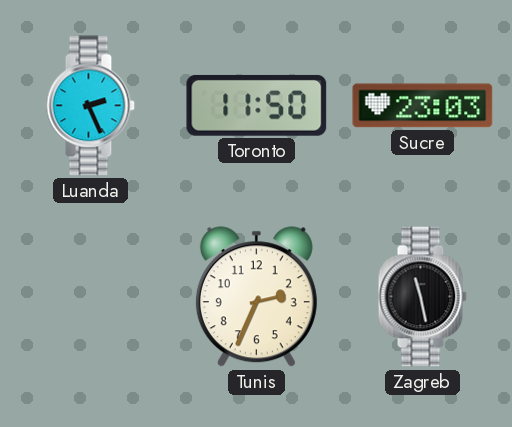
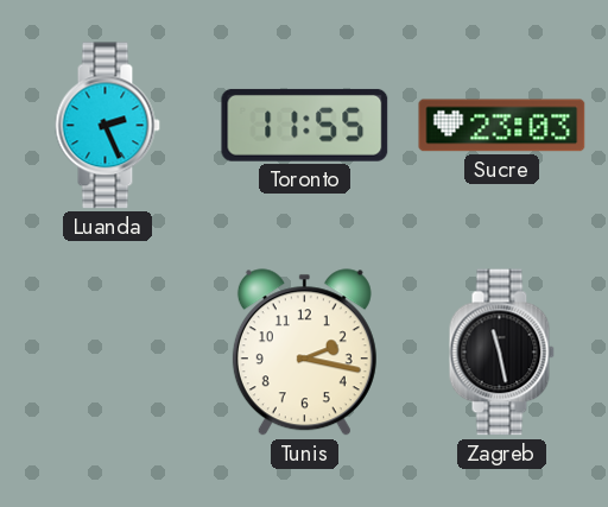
Toronto: 11:50 -> 11:55
Tunis: 2:34 -> 2:17
